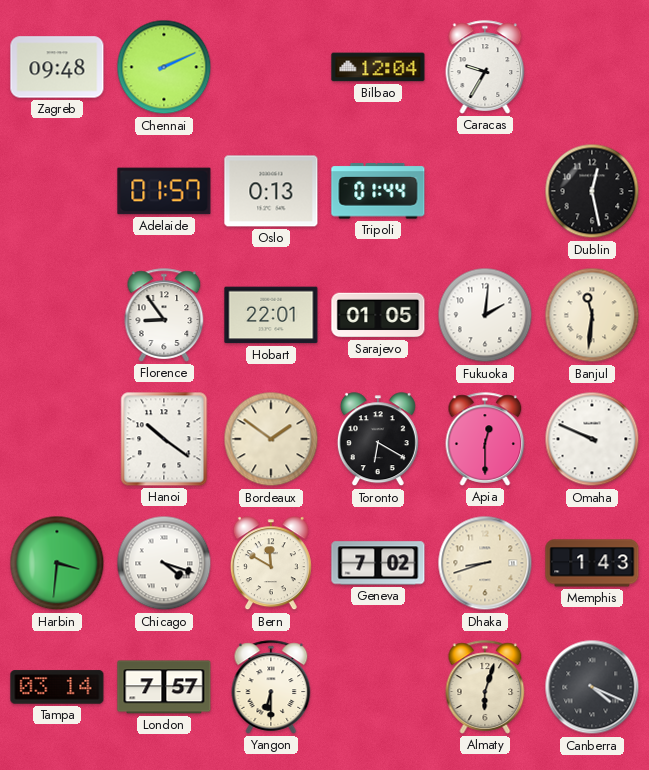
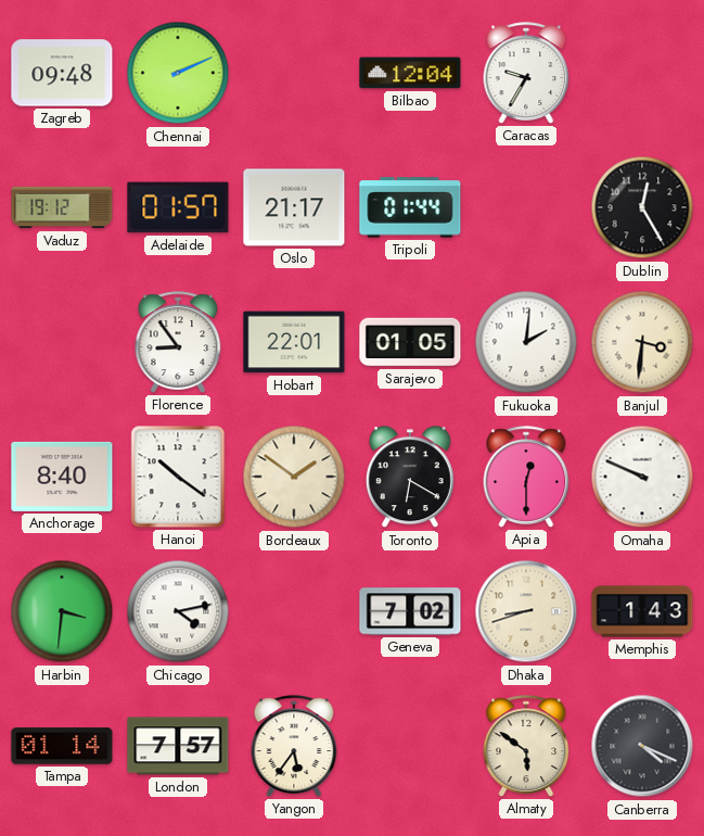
Vaduz: none -> 19:12
Oslo: 0:13 -> 21:17
Dublin: 12:28 -> 12:25
Banjul: 11:31 -> 3:31
Anchorage: none -> 8:40
Chicago: 4:18 -> 4:13
Bern: 11:50 -> none
Tampa: 03:14 -> 01:14
Yangon: 6:30 -> 5:36
Almaty: 6:03 -> 5:51
